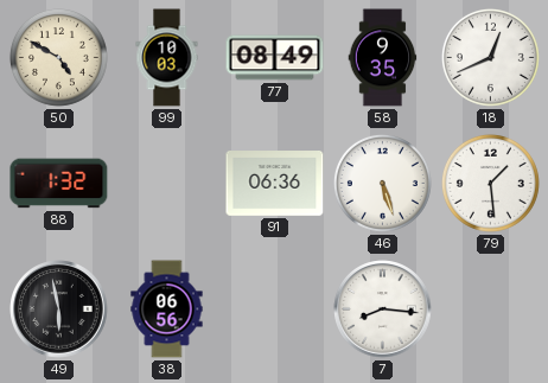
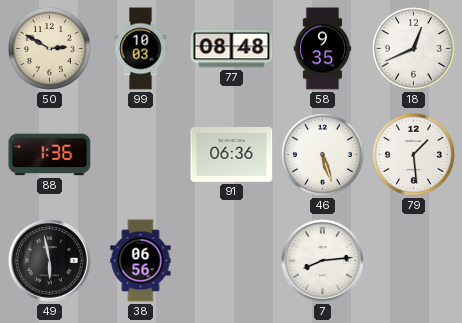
50: 4:50 -> 2:50
77: 08:49 -> 08:48
88: 1:32 -> 1:36
7: 8:16 -> 8:14
